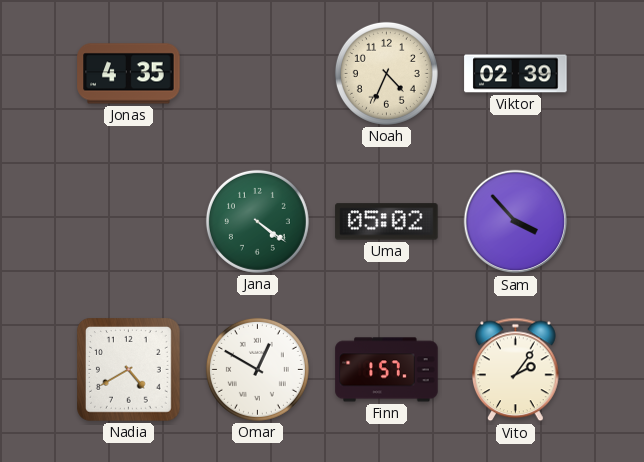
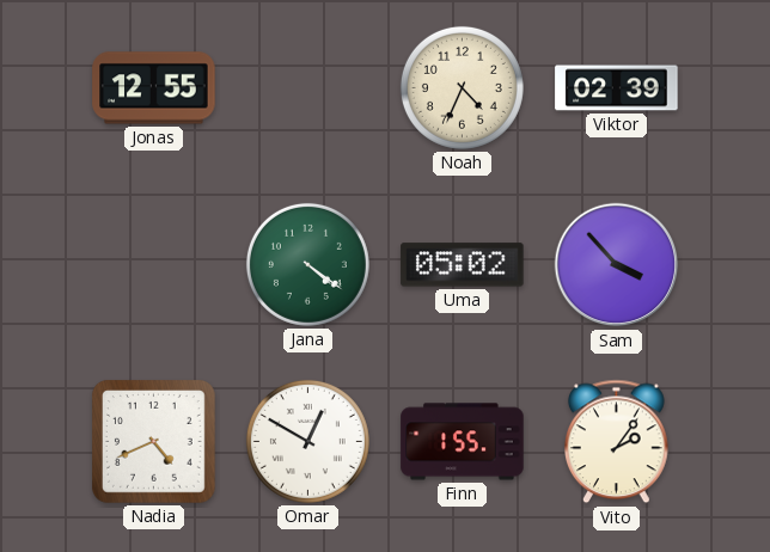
Jonas: 4:35 -> 12:55
Nadia: 4:40 -> 4:41
Finn: 1:57 -> 1:55
